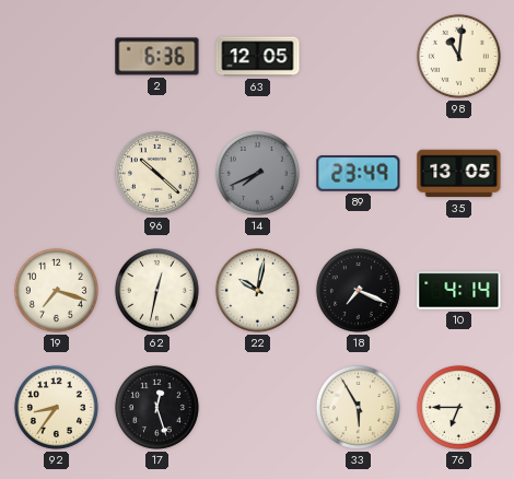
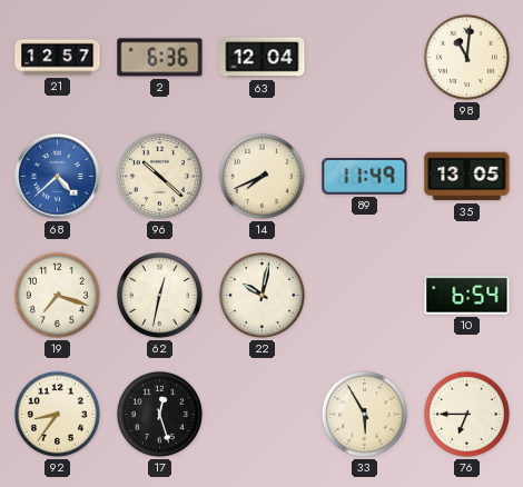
21: none -> 12:57
63: 12:05 -> 12:04
68: none -> 4:38
14 dial: grey -> cream
89: 23:49 -> 11:49
18: 7:19 -> none
10: 4:14 -> 6:54
